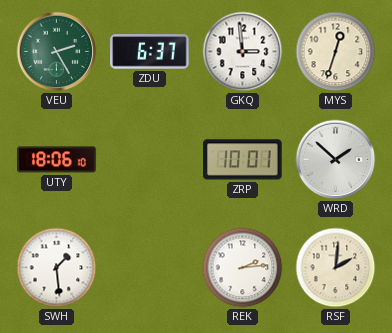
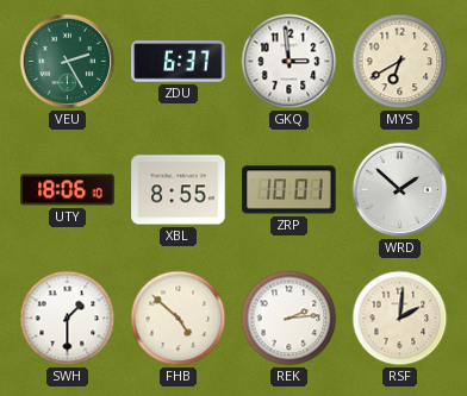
MYS: 12:33 -> 6:40
XBL: none -> 8:55
SWH: 1:29 -> 1:30
FHB: none -> 4:52
